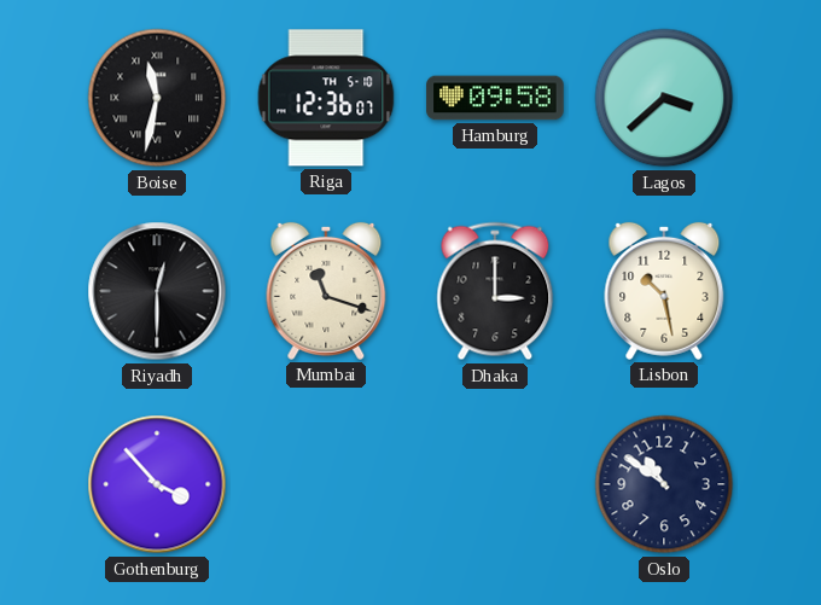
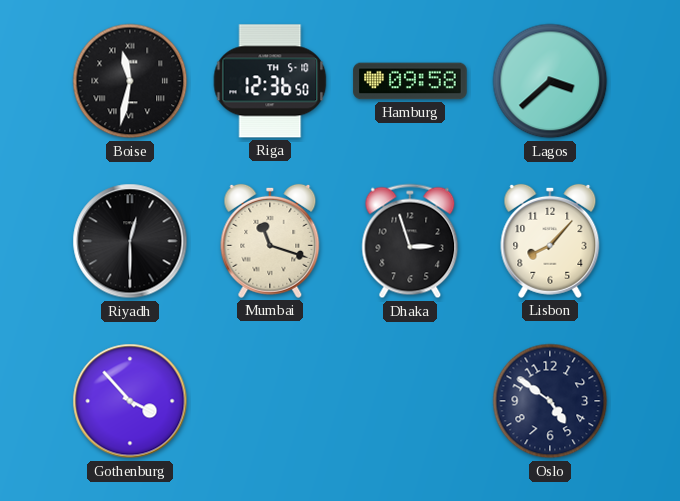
Riga: 12:36:07 -> 12:36:50
Dhaka: 3:00 -> 2:57
Lisbon: 10:28 -> 8:07
Oslo: 10:51 -> 4:51
